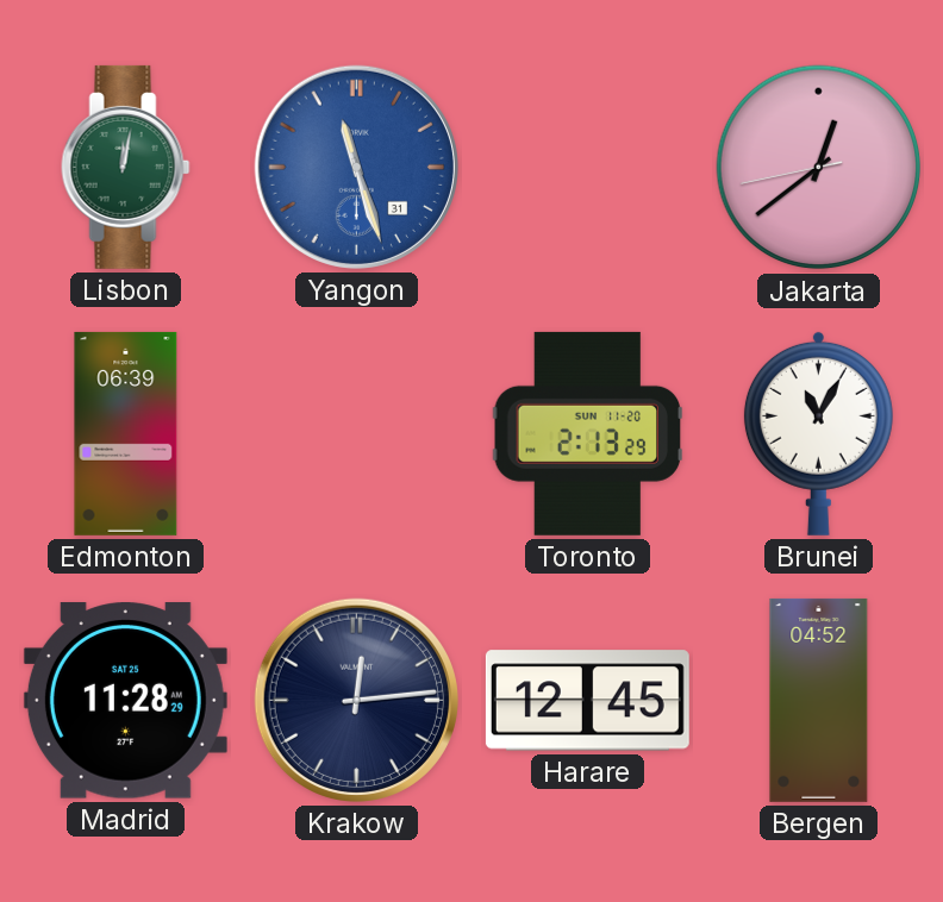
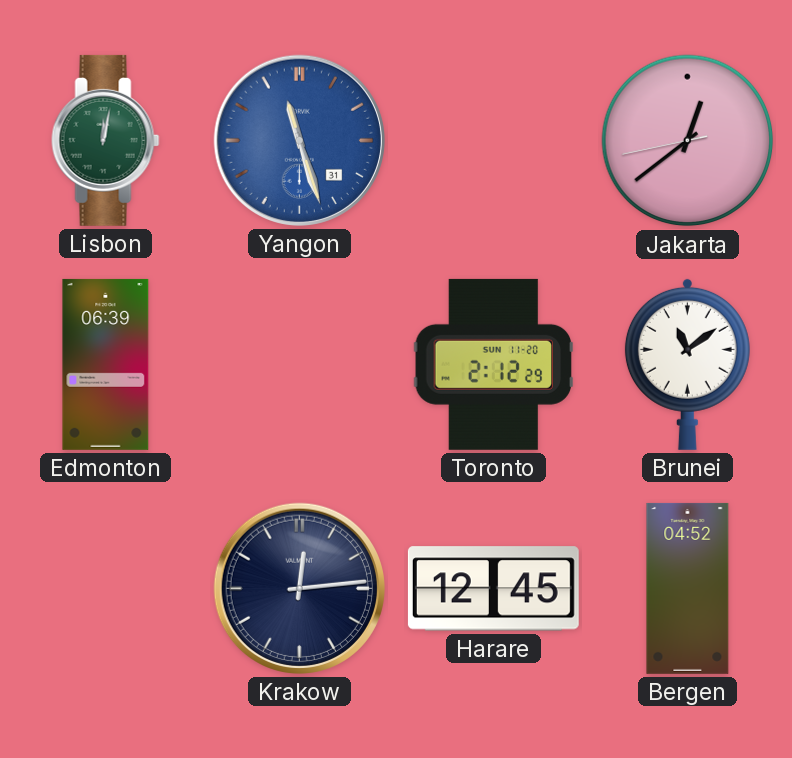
Toronto: 2:13 -> 2:12
Brunei: 11:05 -> 11:09
Madrid: 11:28 -> none
